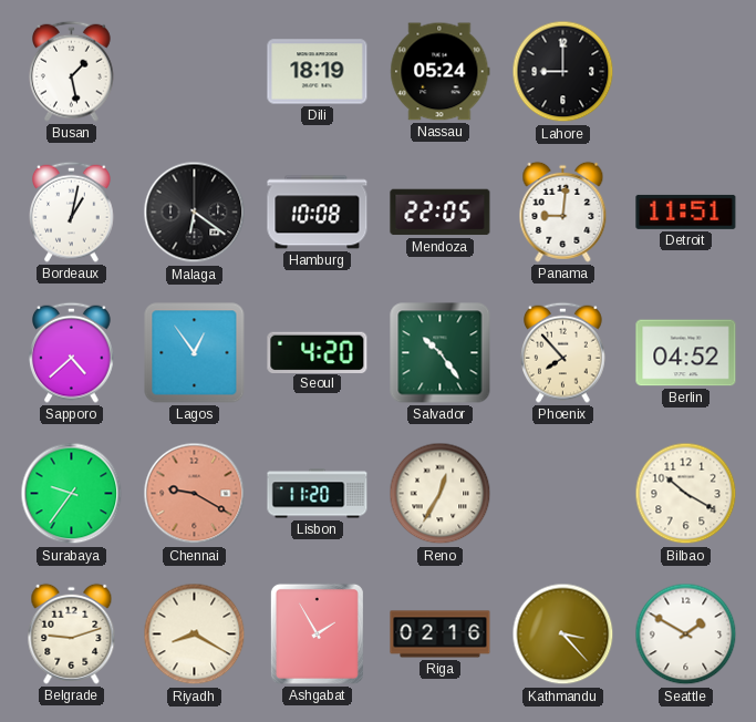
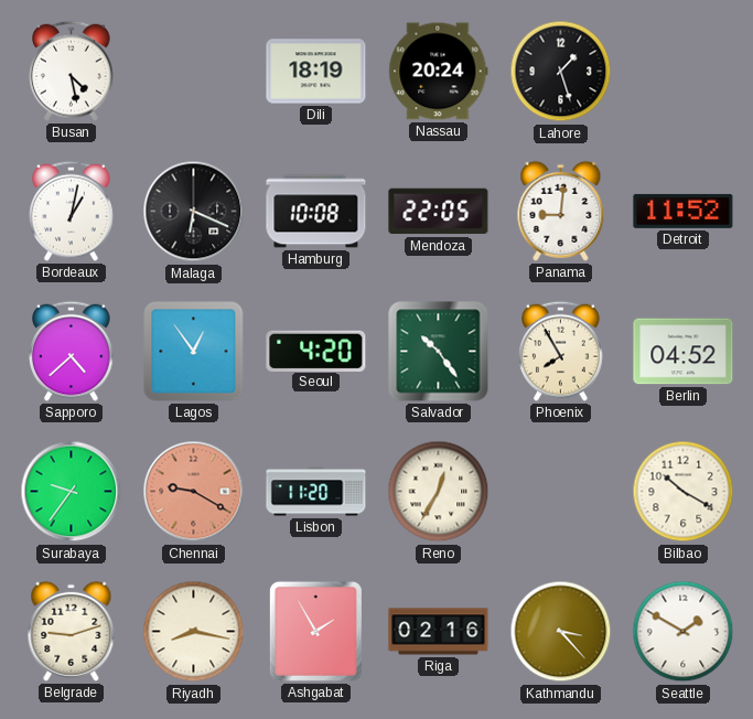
Busan: 1:28 -> 4:28
Nassau: 05:24 -> 20:24
Lahore: 9:00 -> 1:27
Malaga: 6:21 -> 6:19
Detroit: 11:51 -> 11:52
Phoenix: 7:53 -> 7:55
Riyadh: 8:20 -> 8:17
